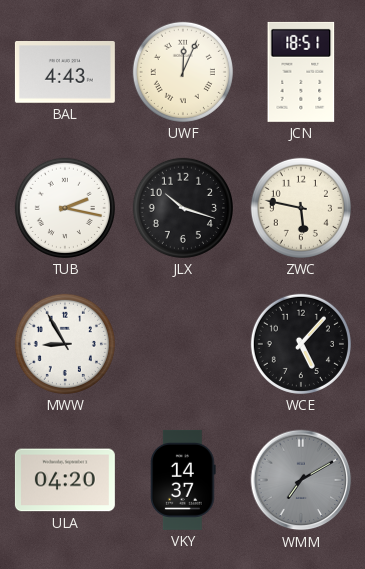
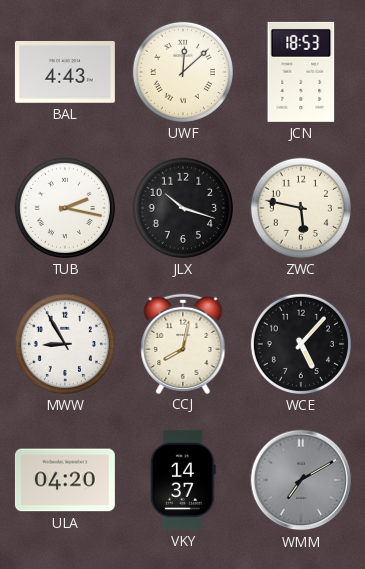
UWF: 12:04 -> 12:08
JCN: 18:51 -> 18:53
CCJ: none -> 8:02
